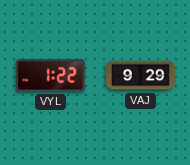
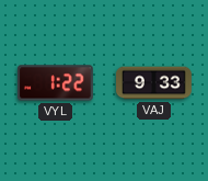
VAJ: 9:29 -> 9:33
